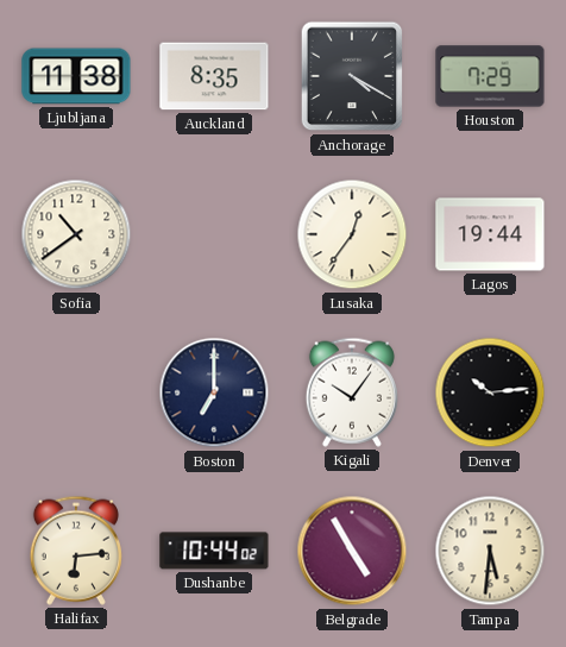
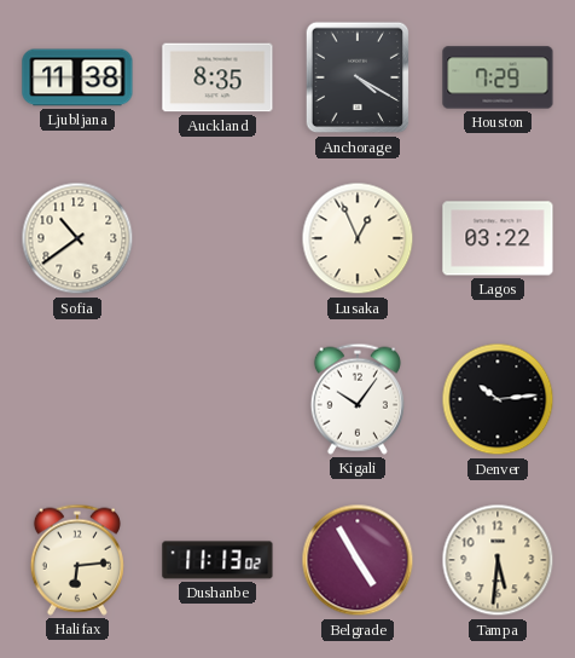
Lusaka: 12:36 -> 12:56
Lagos: 19:44 -> 03:22
Boston: 7:00 -> none
Dushanbe: 10:44 -> 11:13
